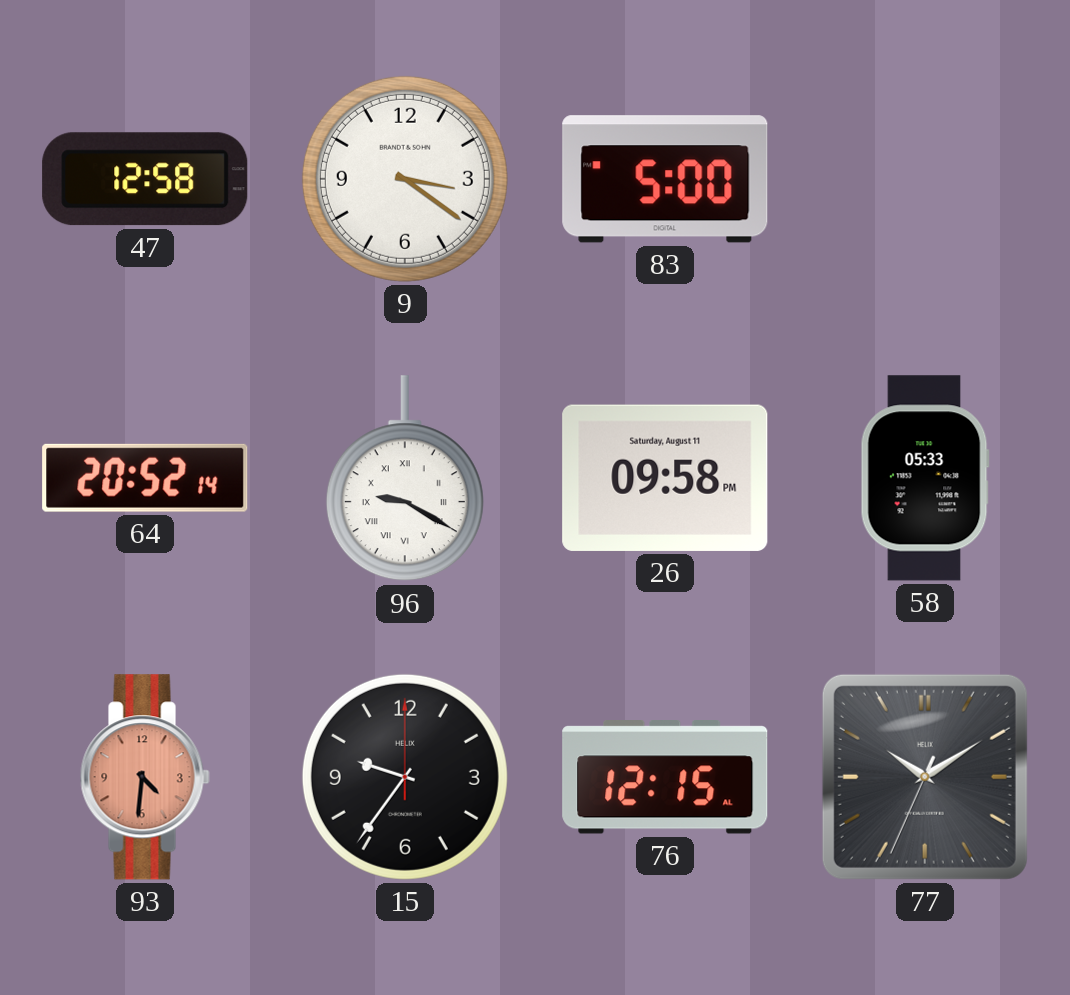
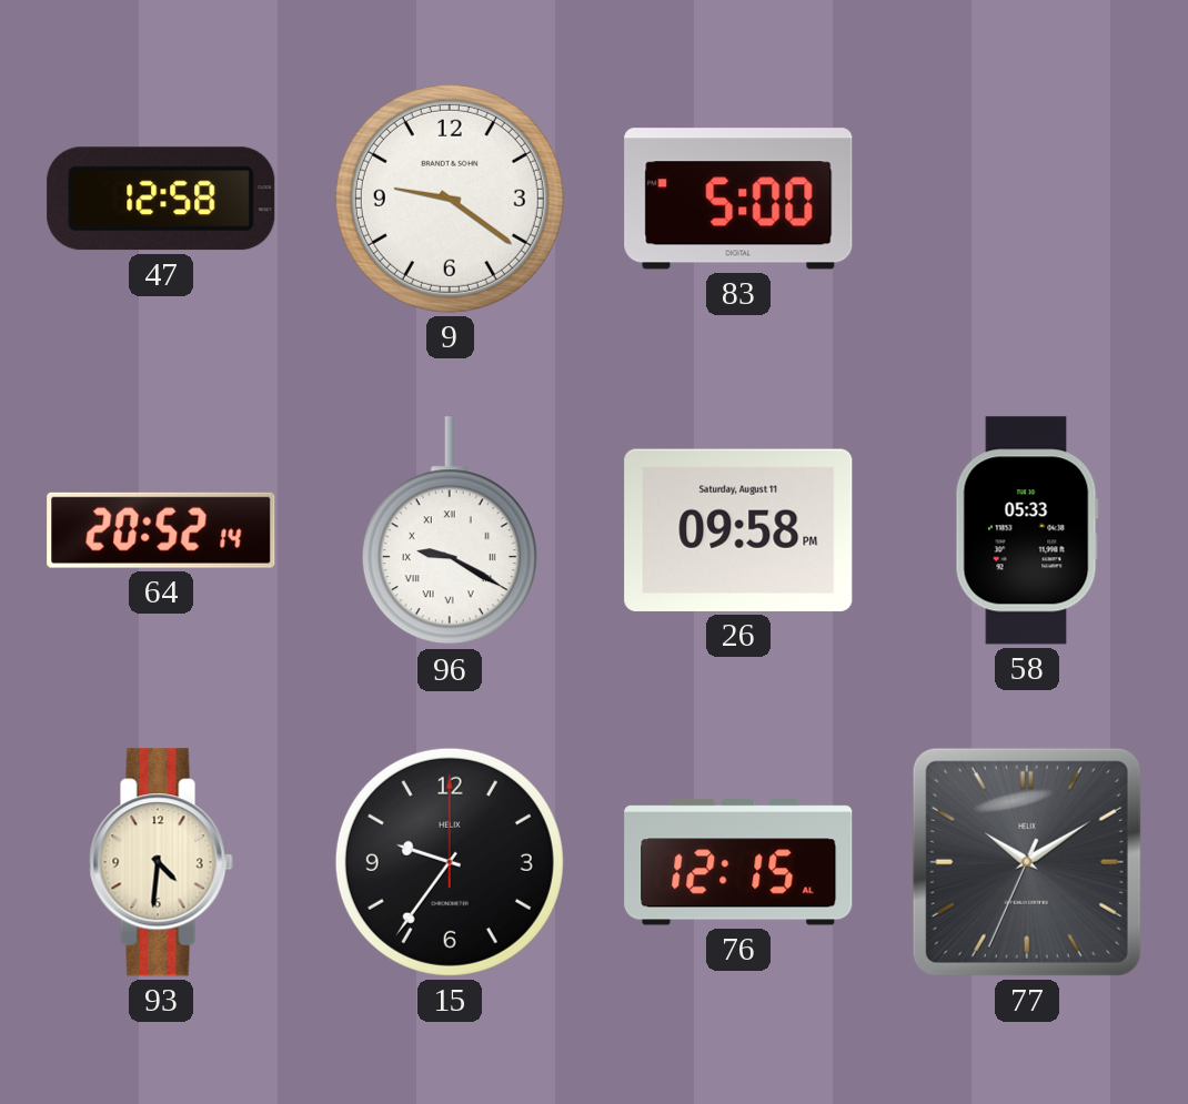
9: 3:21 -> 9:21
93 dial: salmon -> cream
